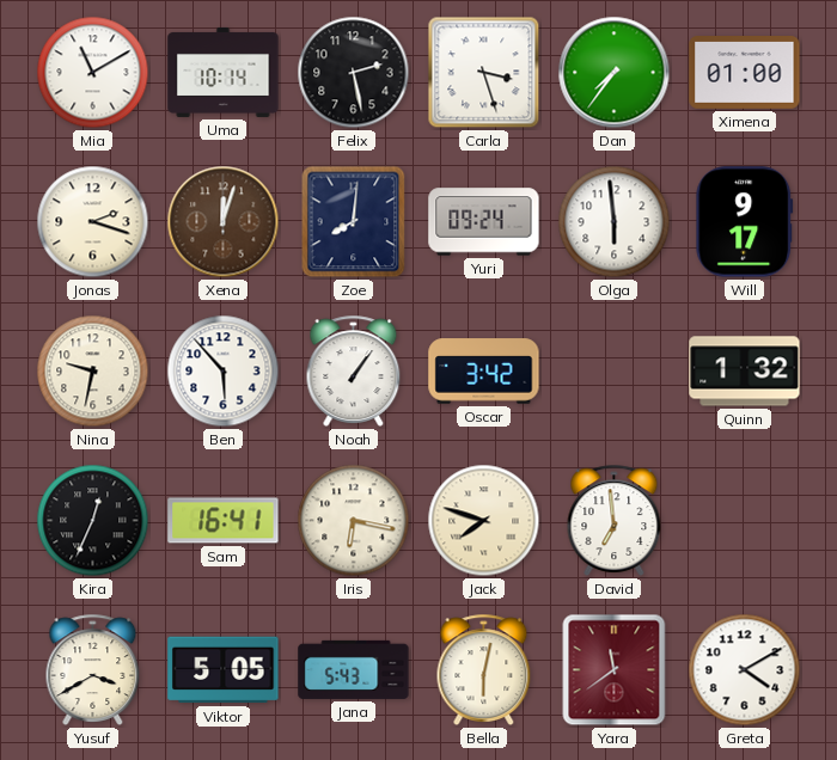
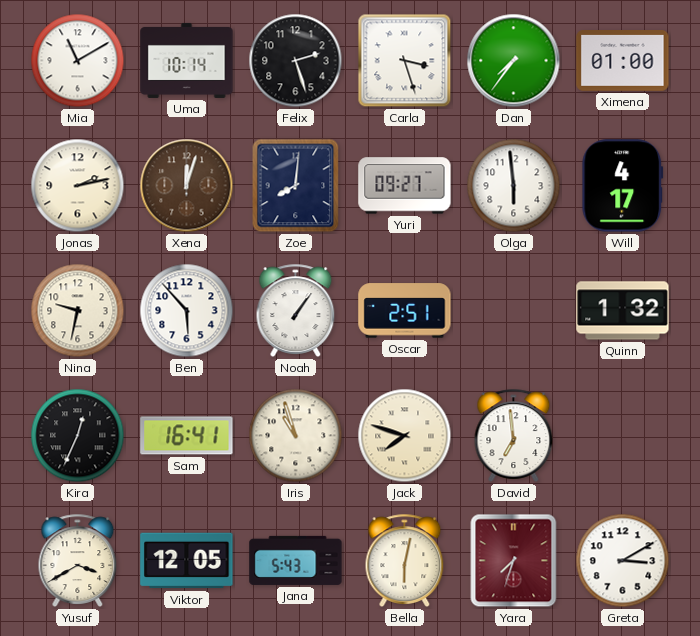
Felix: 2:28 -> 2:27
Jonas: 2:18 -> 2:13
Yuri: 09:24 -> 09:27
Will: 9:17 -> 4:17
Oscar: 3:42 -> 2:51
Iris: 6:17 -> 10:57
Viktor: 5:05 -> 12:05
Yara: 11:39 -> 7:33
Greta: 4:10 -> 3:10
